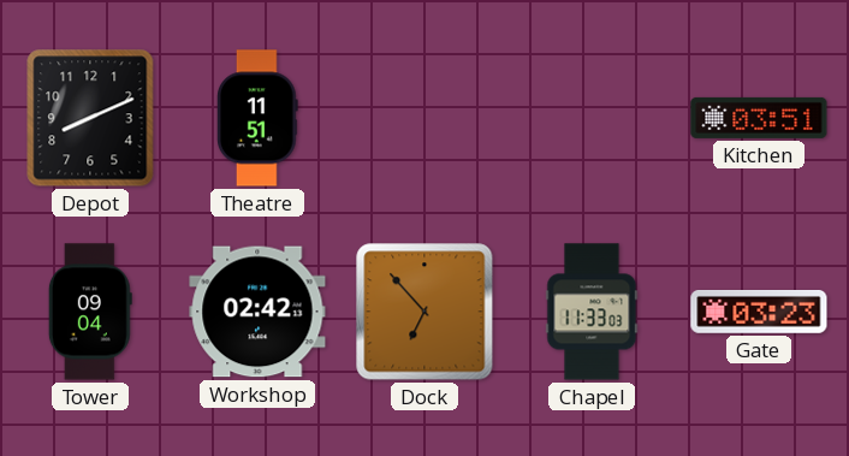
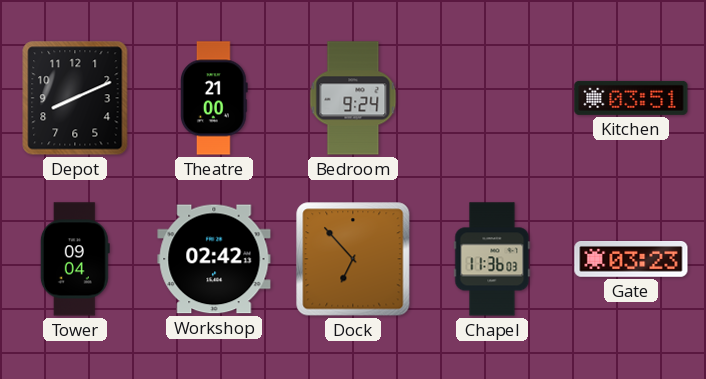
Theatre: 11:51 -> 21:00
Bedroom: none -> 9:24
Chapel: 11:33 -> 11:36
